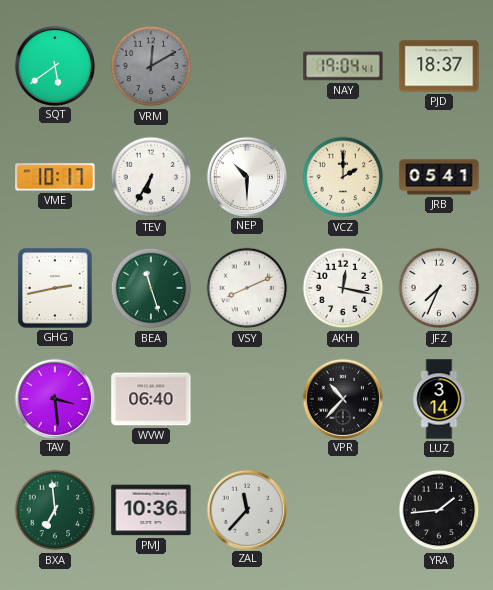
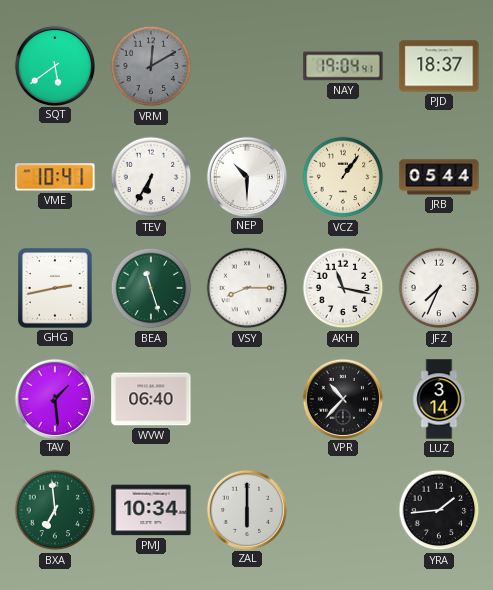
VME: 10:17 -> 10:41
VCZ: 2:00 -> 1:06
JRB: 05:41 -> 05:44
VSY: 8:11 -> 8:15
AKH: 12:17 -> 11:17
TAV: 3:29 -> 1:29
PMJ: 10:36 -> 10:34
ZAL: 11:37 -> 6:00
